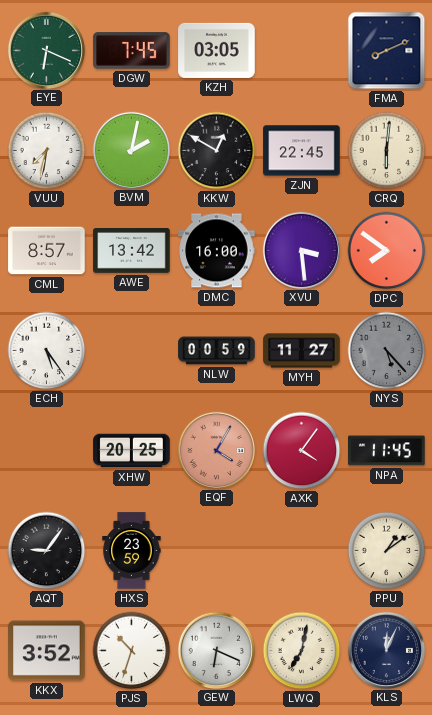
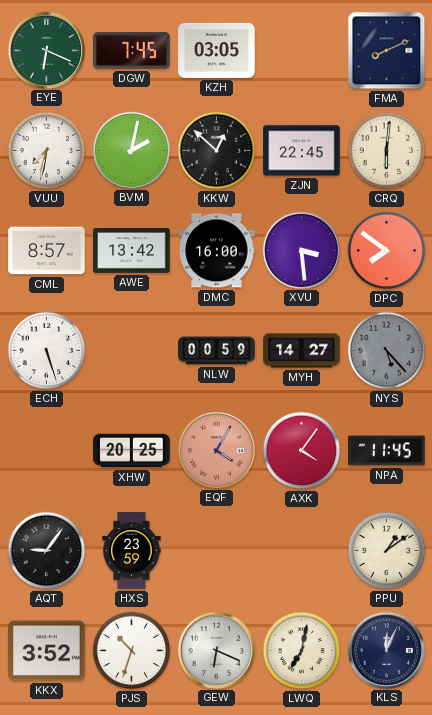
KKW: 12:50 -> 12:52
ECH: 5:24 -> 5:27
MYH: 11:27 -> 14:27
